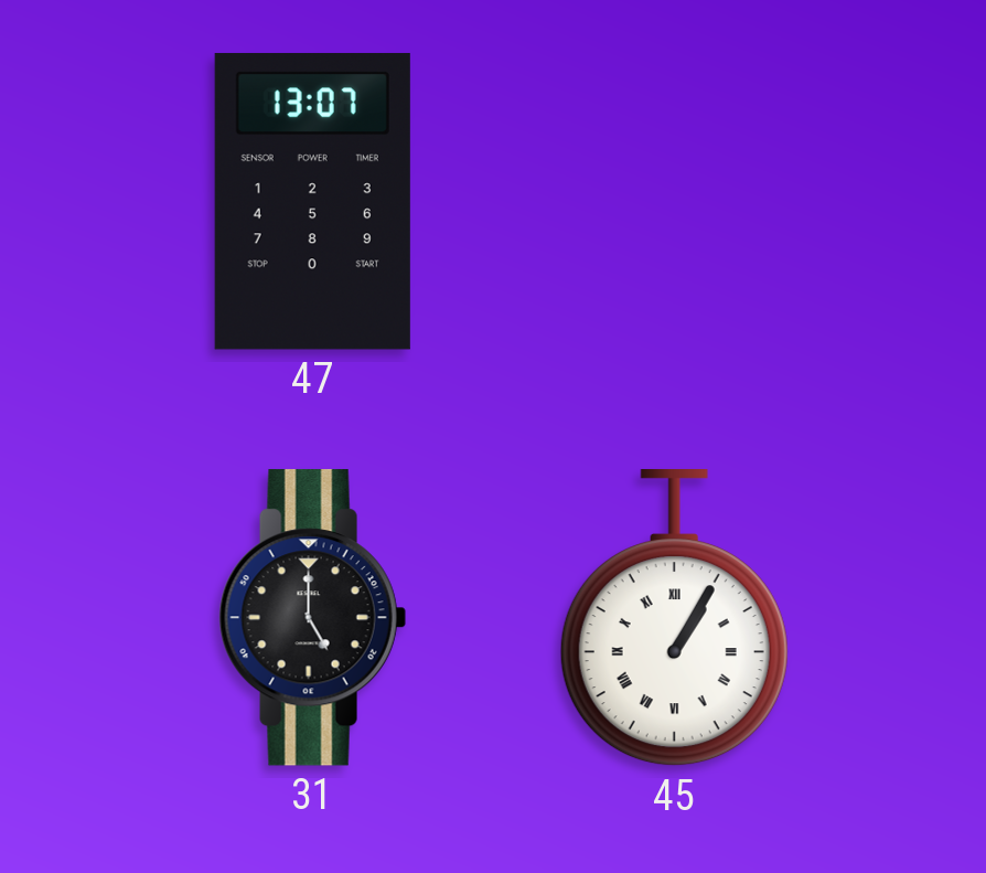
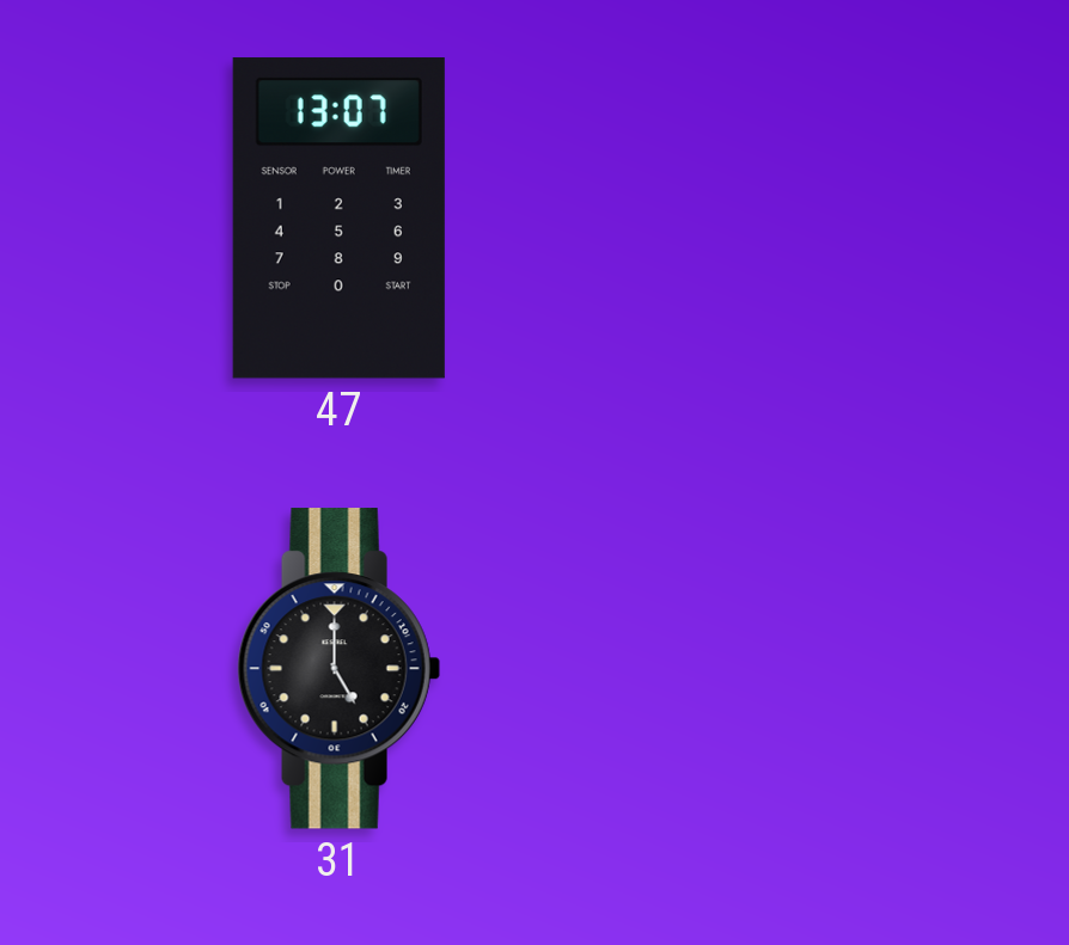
45: 1:05 -> none
